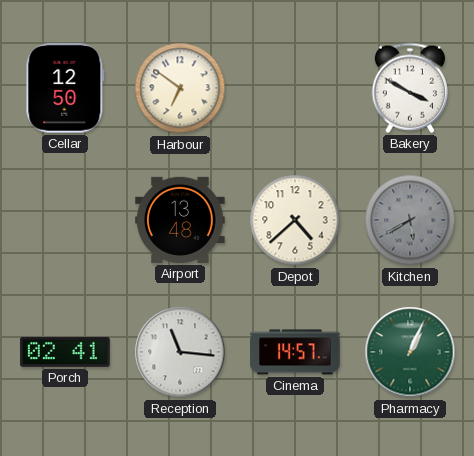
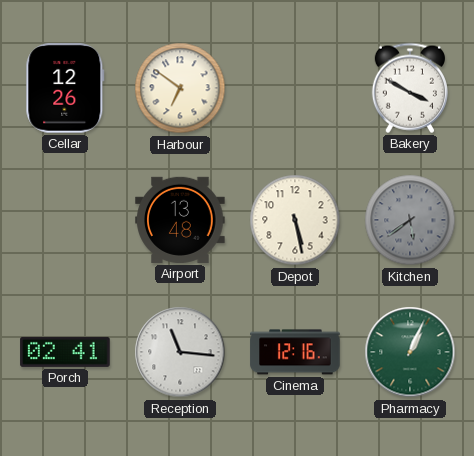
Cellar: 12:50 -> 12:26
Depot: 4:38 -> 5:28
Kitchen: 5:40 -> 5:39
Cinema: 14:57 -> 12:16
